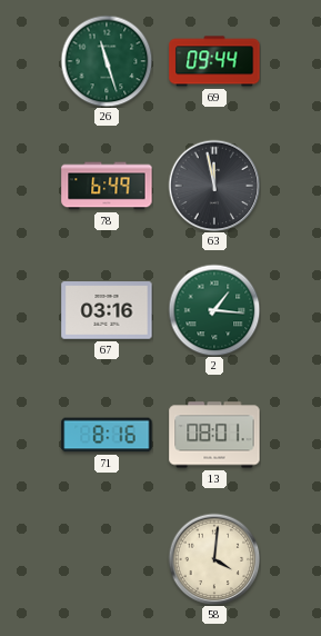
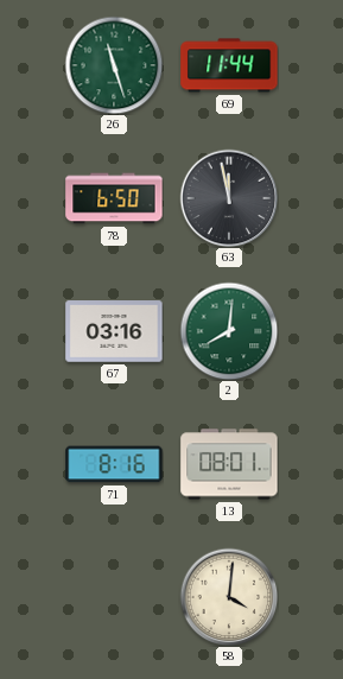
69: 09:44 -> 11:44
78: 6:49 -> 6:50
2: 1:16 -> 8:01
